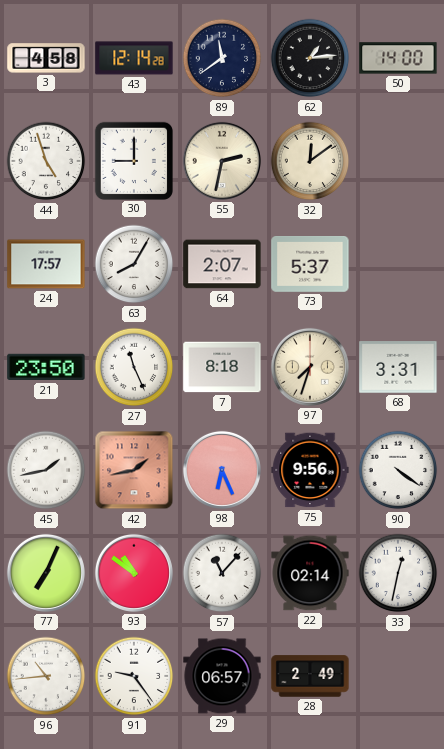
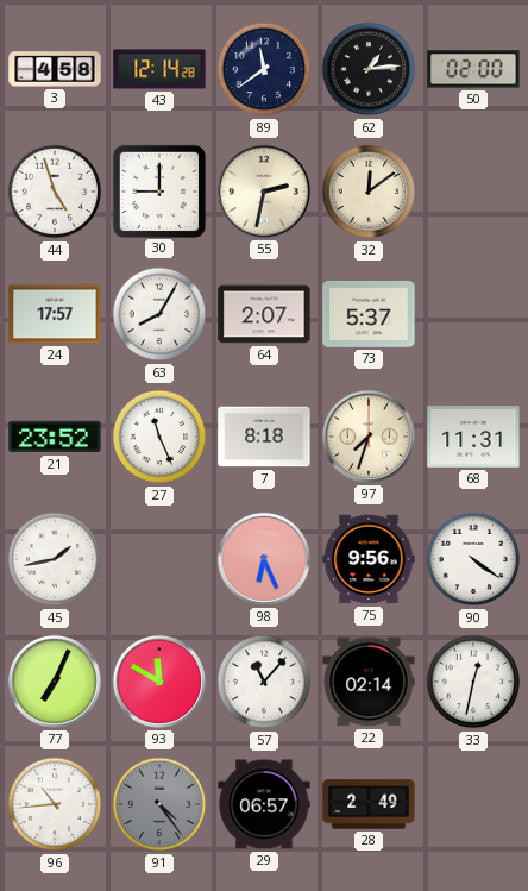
50: 14:00 -> 02:00
21: 23:50 -> 23:52
68: 3:31 -> 11:31
42: 1:43 -> none
93: 10:51 -> 11:50
91: 9:24 -> 4:24
91 dial: white -> grey
